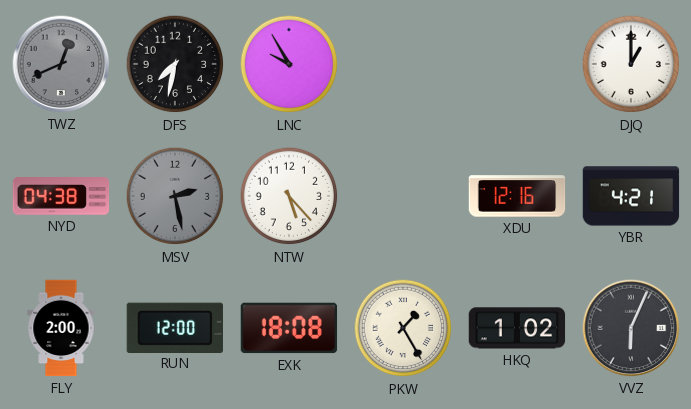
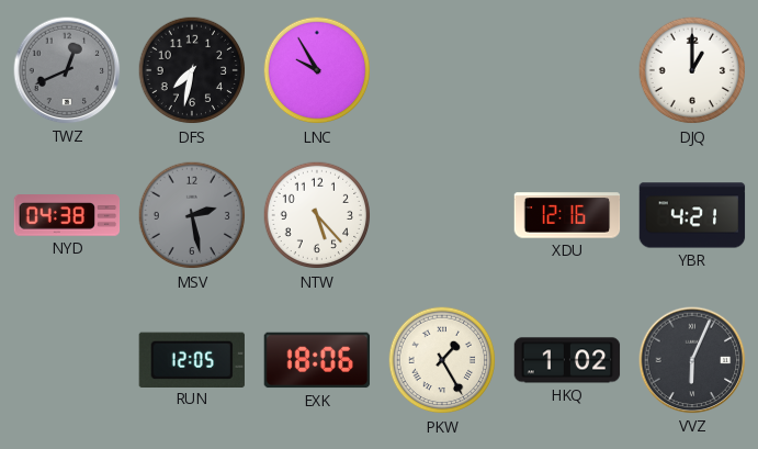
FLY: 2:00 -> none
RUN: 12:00 -> 12:05
EXK: 18:08 -> 18:06
